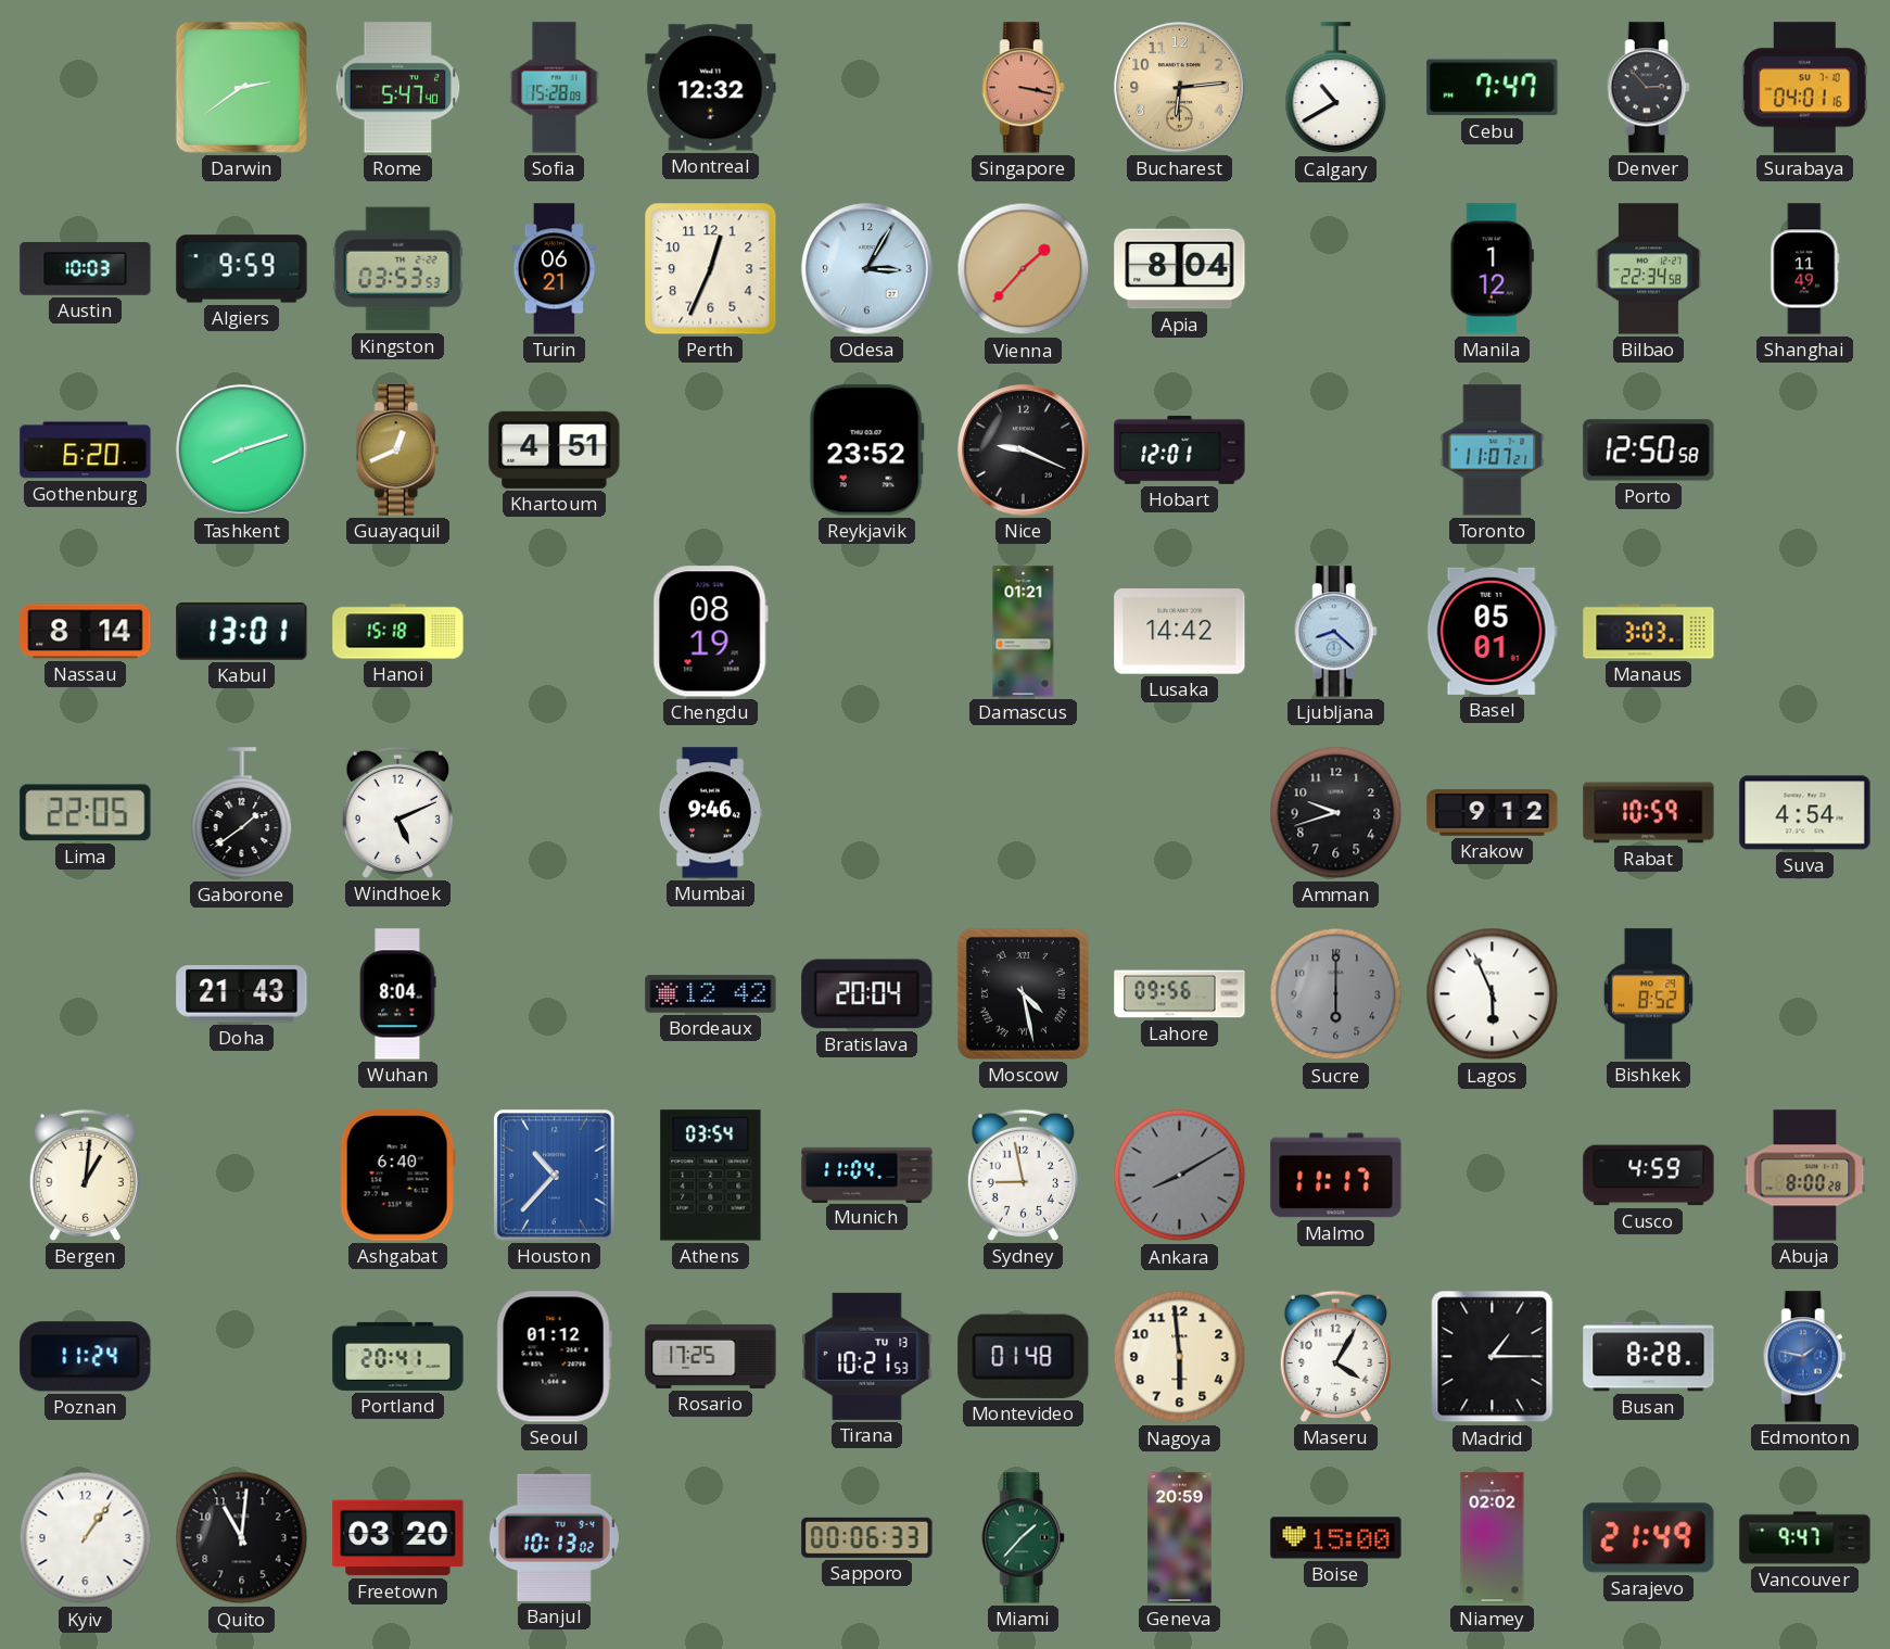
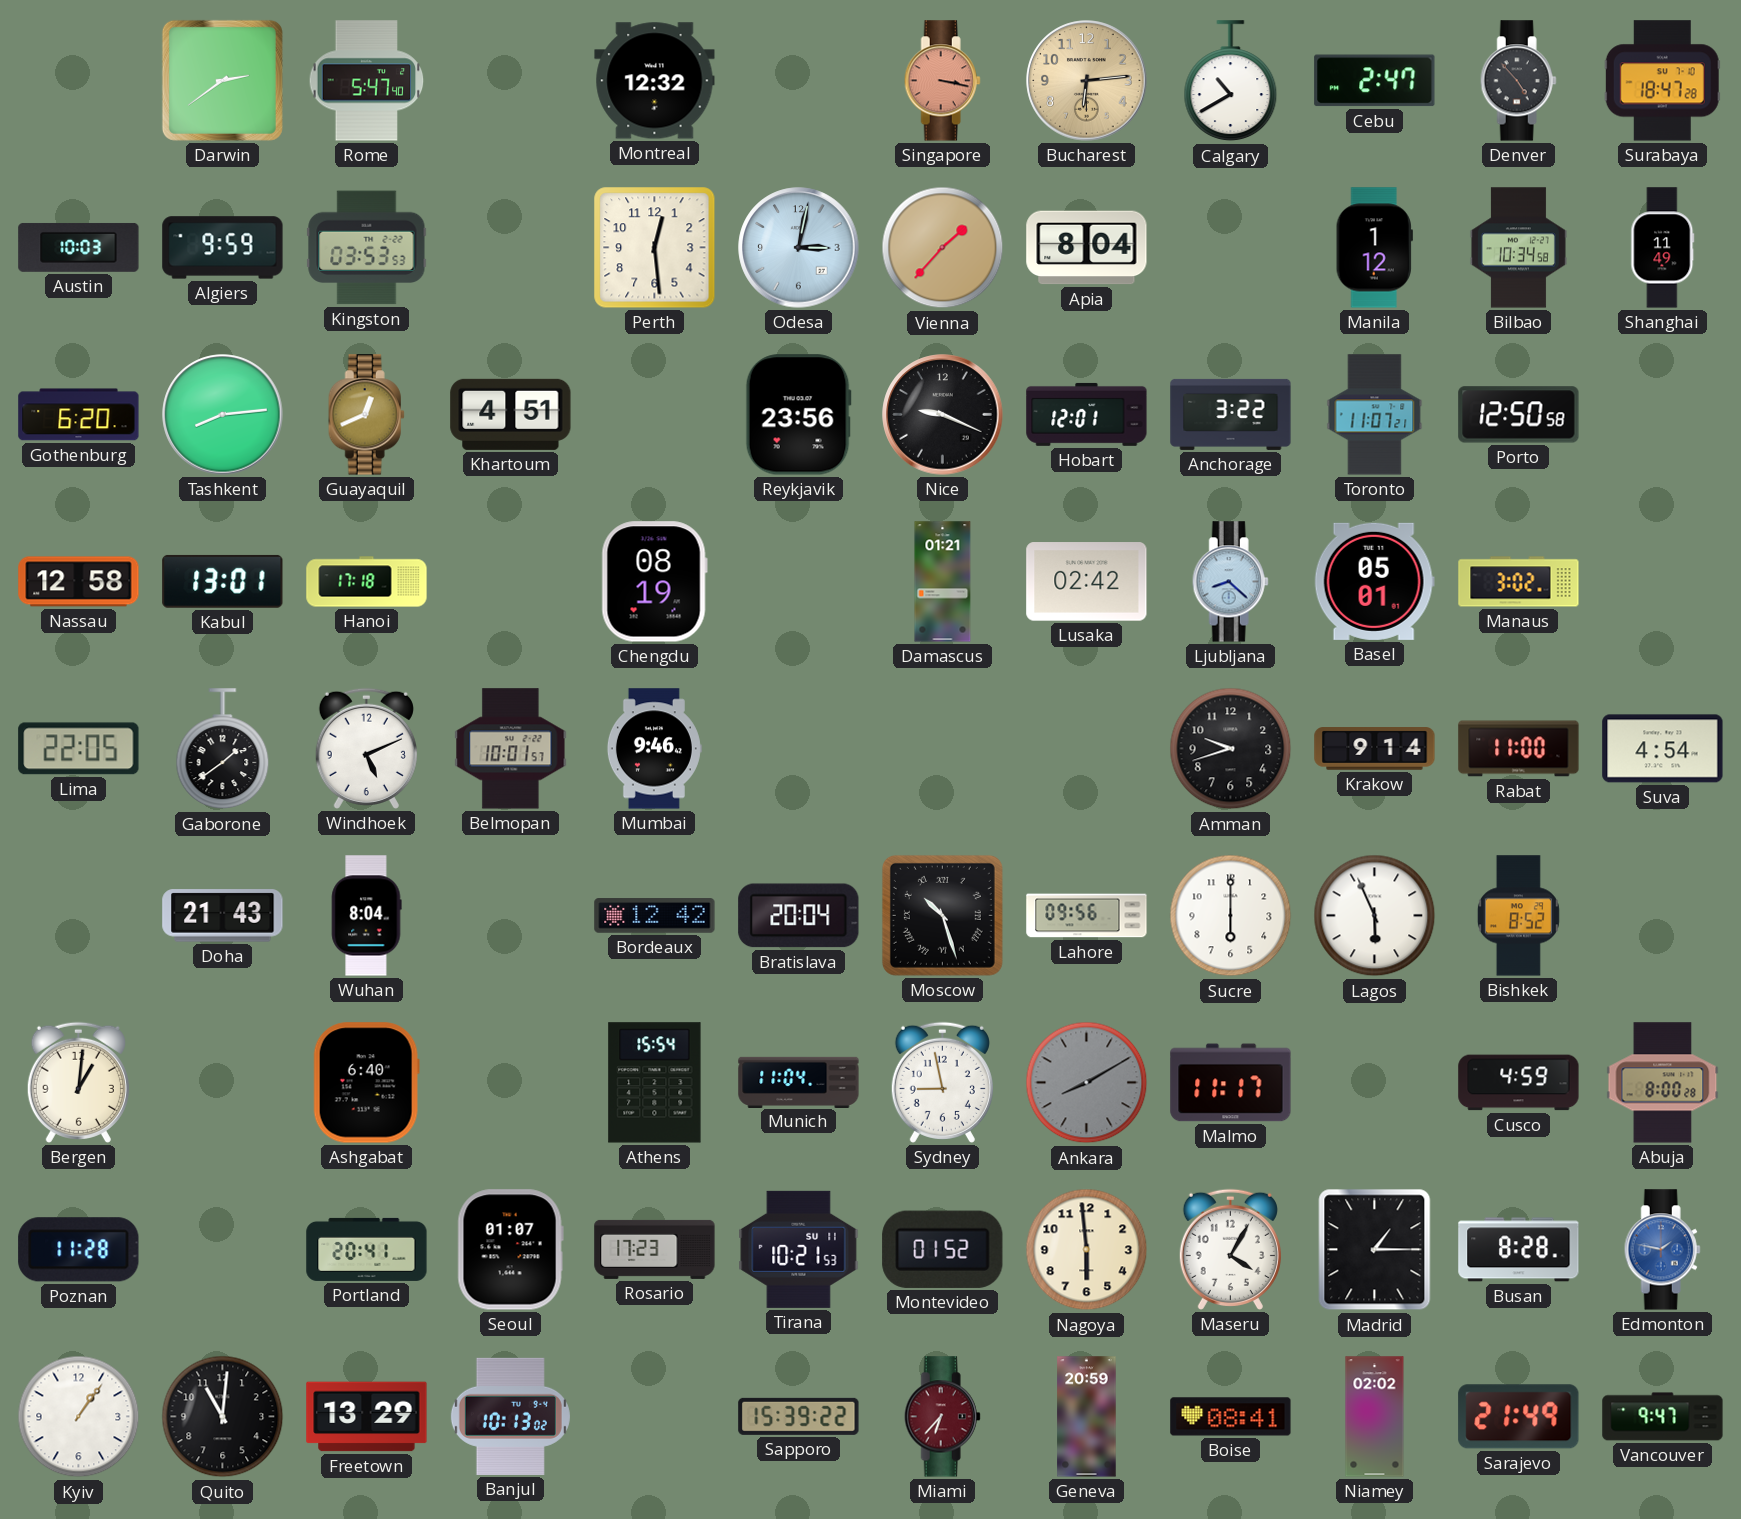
Sofia: 15:28 -> none
Cebu: 7:47 -> 2:47
Denver: 2:53 -> 4:53
Surabaya: 04:01 -> 18:47
Turin: 06:21 -> none
Perth: 12:34 -> 12:29
Odesa: 3:05 -> 3:02
Bilbao: 22:34 -> 10:34
Tashkent: 8:12 -> 8:14
Reykjavik: 23:52 -> 23:56
Anchorage: none -> 3:22
Nassau: 8:14 -> 12:58
Hanoi: 15:18 -> 17:18
Lusaka: 14:42 -> 02:42
Manaus: 3:03 -> 3:02
Belmopan: none -> 10:01
Krakow: 9:12 -> 9:14
Rabat: 10:59 -> 11:00
Moscow: 4:28 -> 10:27
Sucre dial: grey -> white
Houston: 10:37 -> none
Athens: 03:54 -> 15:54
Poznan: 11:24 -> 11:28
Seoul: 01:12 -> 01:07
Rosario: 17:25 -> 17:23
Tirana date: TU 13 -> SU 11
Montevideo: 01:48 -> 01:52
Freetown: 03:20 -> 13:29
Sapporo: 00:06 -> 15:39
Miami: 1:37 -> 6:37
Miami dial: green -> burgundy
Boise: 15:00 -> 08:41
